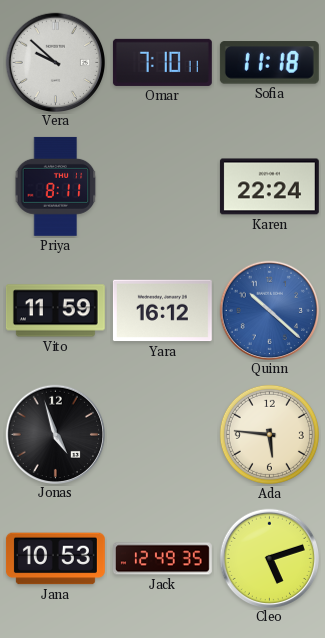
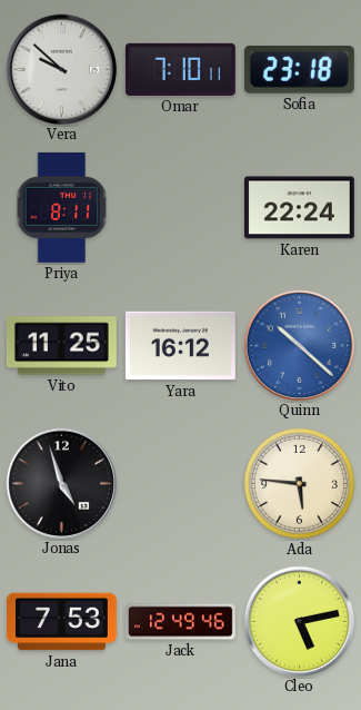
Sofia: 11:18 -> 23:18
Vito: 11:59 -> 11:25
Jana: 10:53 -> 7:53
Jack: 12:49:35 -> 12:49:46
Cleo: 5:12 -> 5:13
